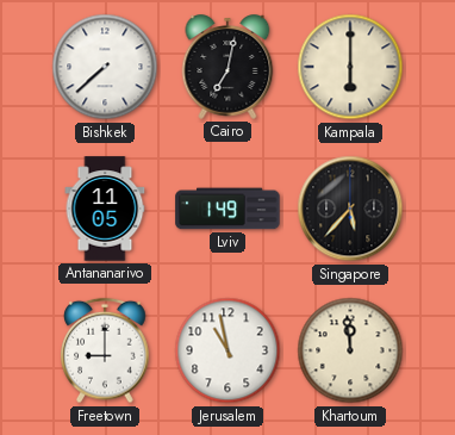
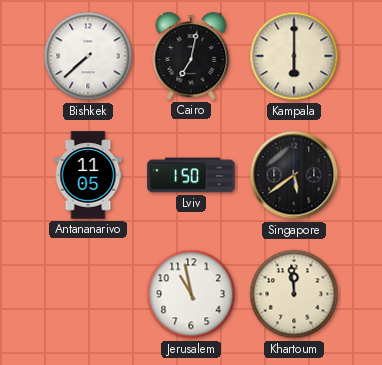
Lviv: 1:49 -> 1:50
Singapore: 5:37 -> 5:39
Freetown: 9:00 -> none
